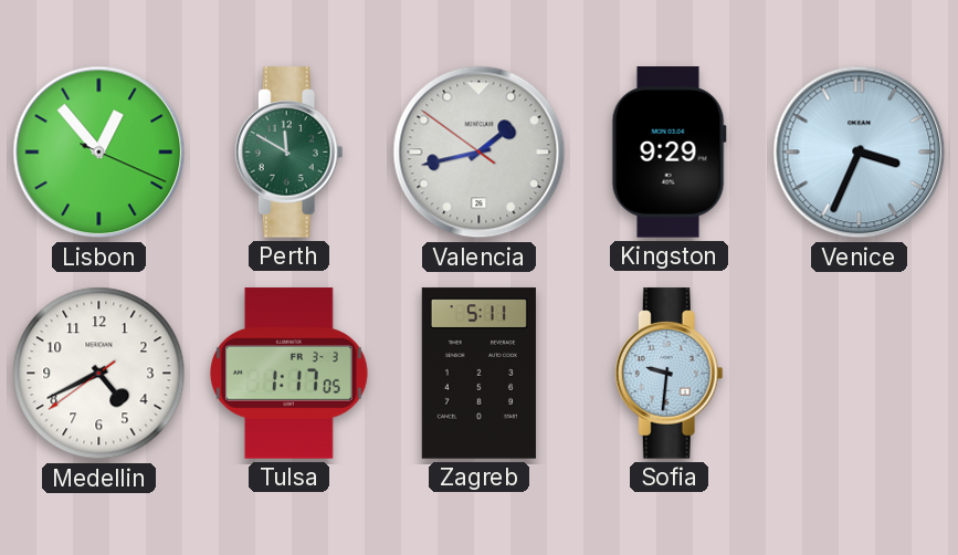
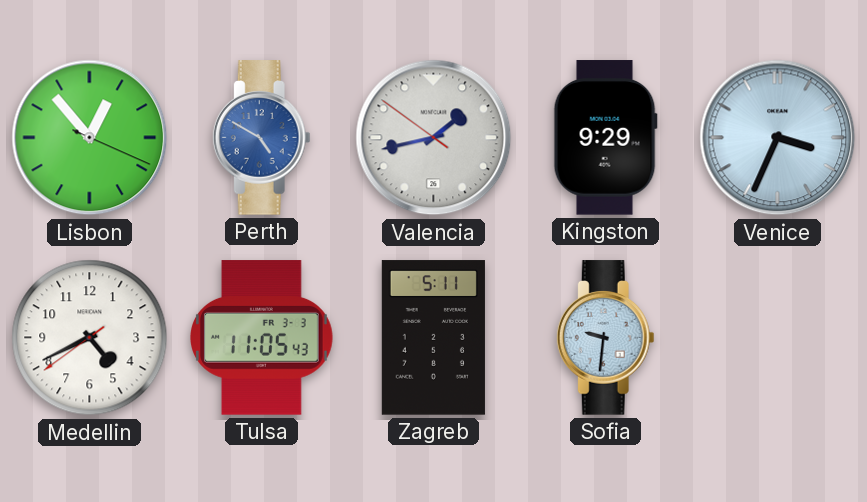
Perth: 11:50 -> 4:50
Perth dial: green -> blue
Tulsa: 1:17 -> 11:05
